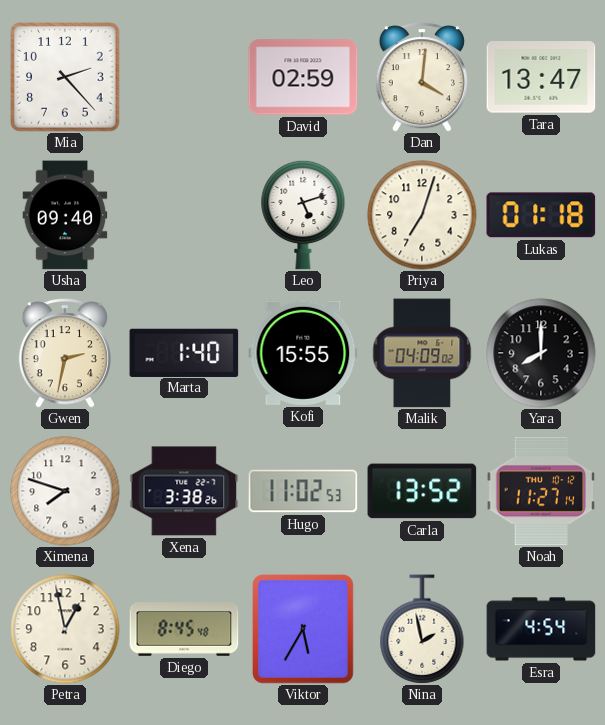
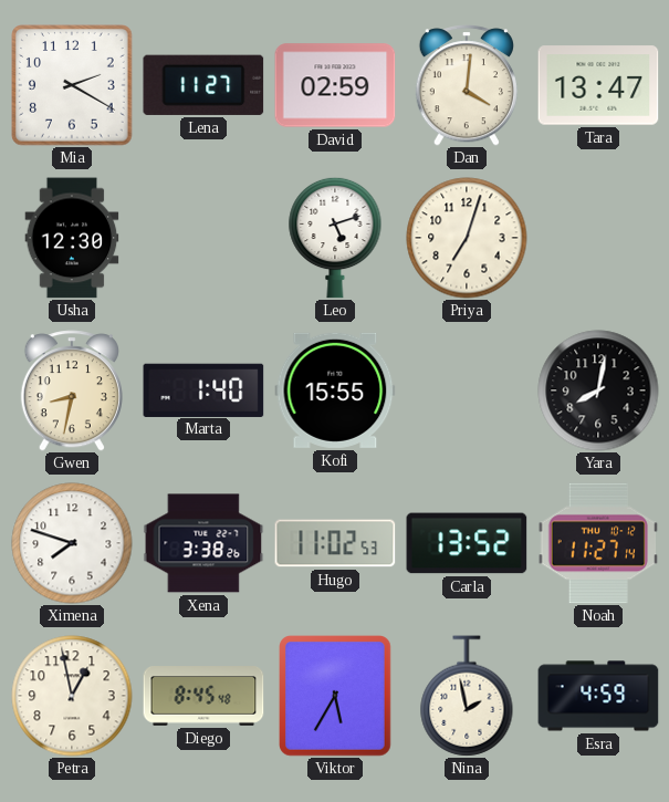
Mia: 2:23 -> 2:20
Lena: none -> 11:27
Usha: 09:40 -> 12:30
Lukas: 01:18 -> none
Gwen: 2:32 -> 8:32
Malik: 04:09 -> none
Yara: 8:00 -> 8:02
Esra: 4:54 -> 4:59
